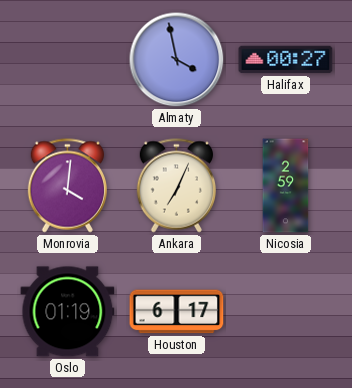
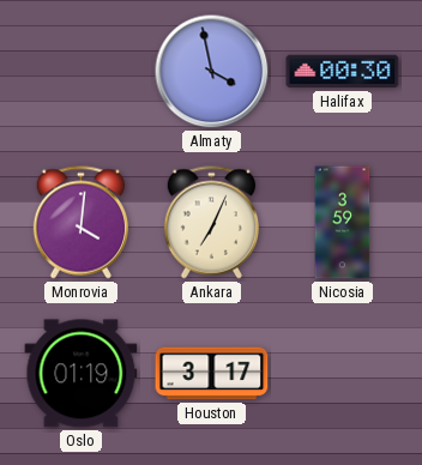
Halifax: 00:27 -> 00:30
Nicosia: 2:59 -> 3:59
Houston: 6:17 -> 3:17
